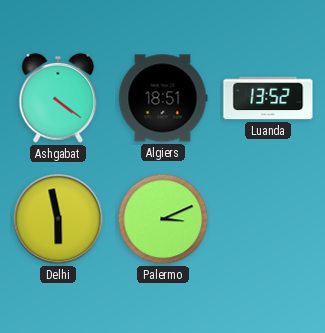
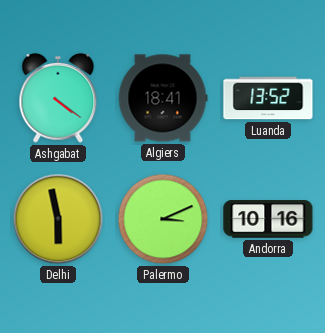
Algiers: 18:51 -> 18:41
Andorra: none -> 10:16
